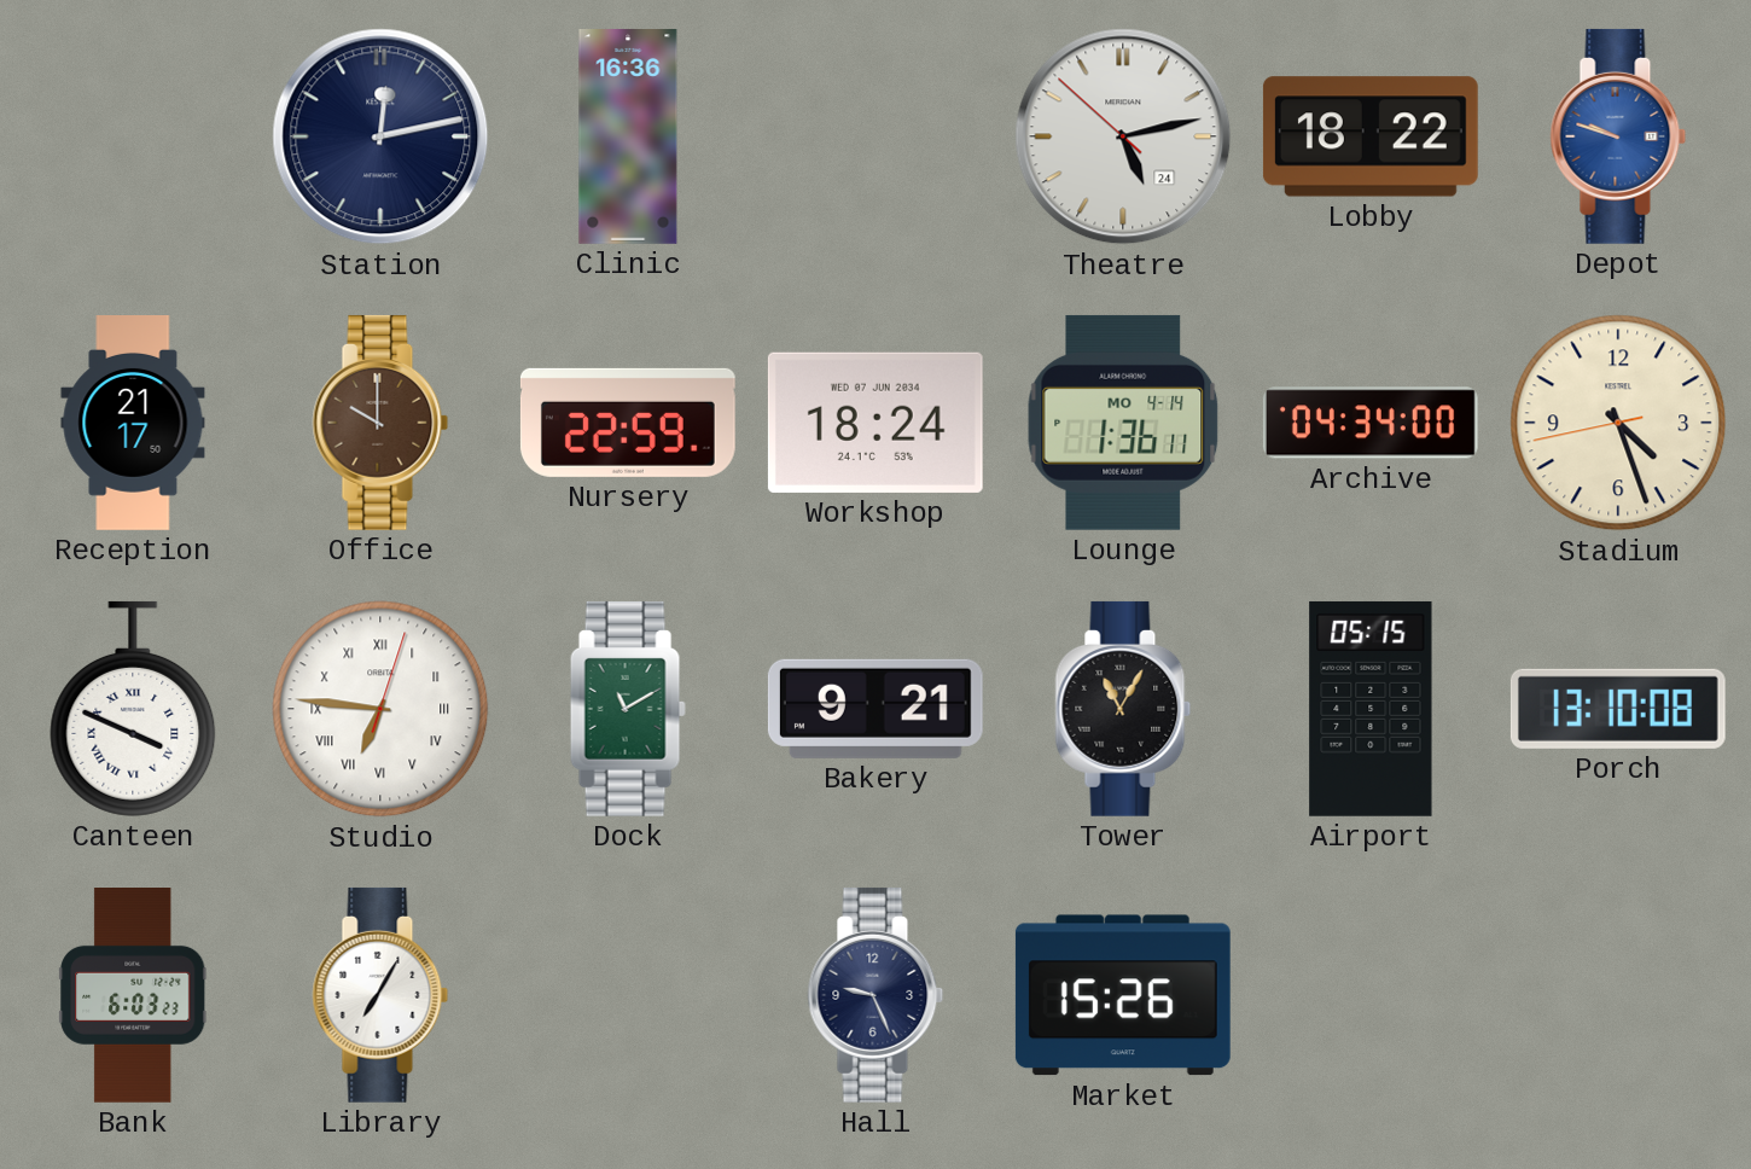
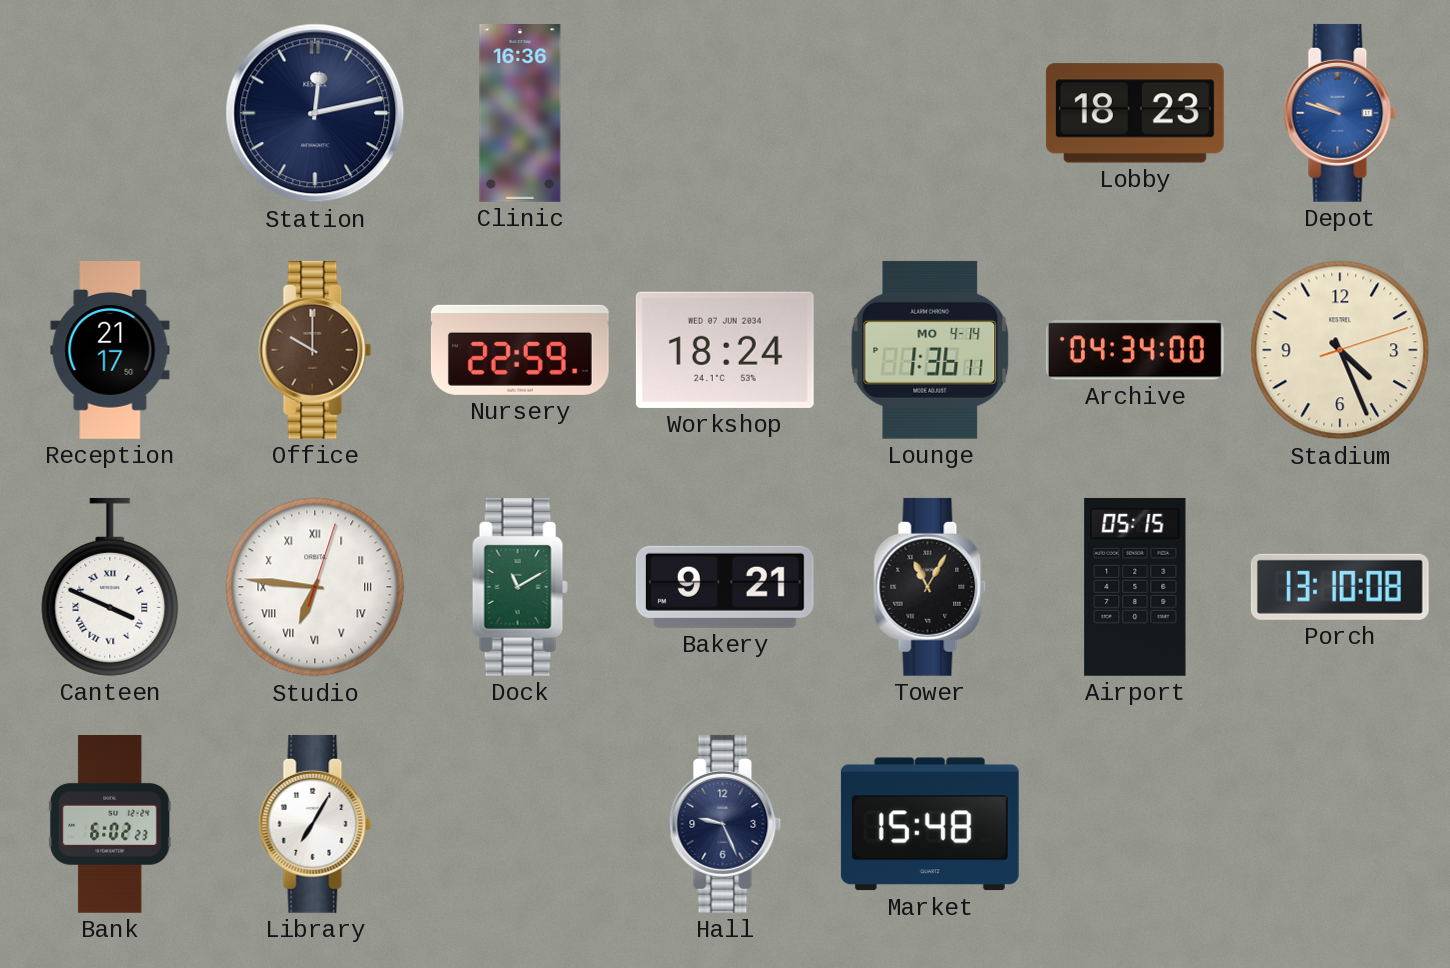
Theatre: 5:12 -> none
Lobby: 18:22 -> 18:23
Stadium: 4:26:43 -> 4:26:12
Bank: 6:03 -> 6:02
Market: 15:26 -> 15:48
